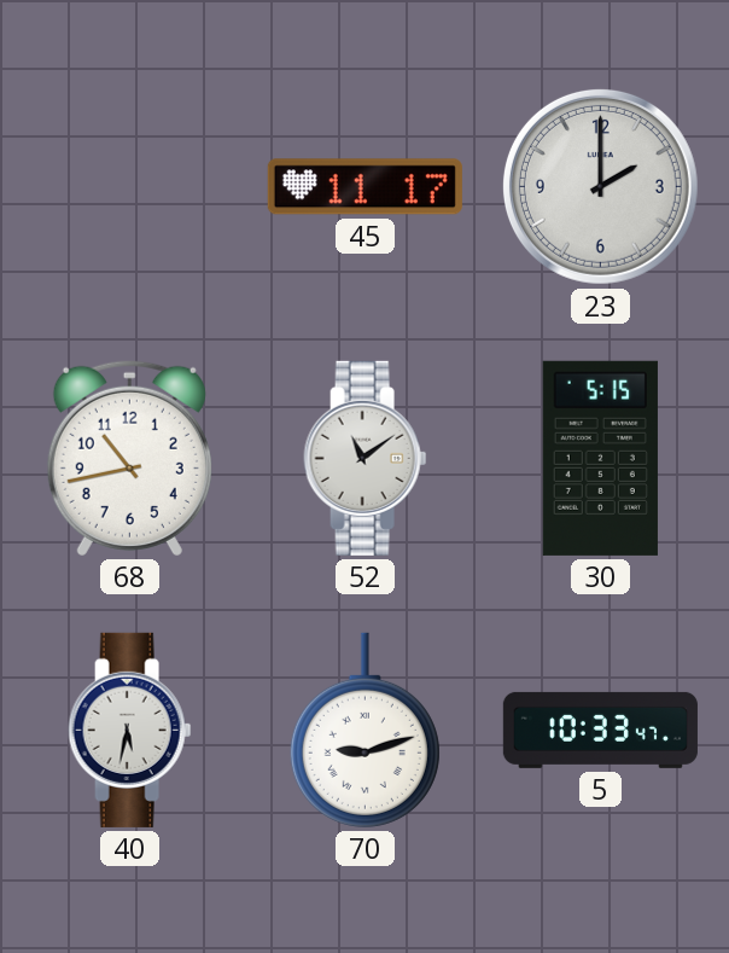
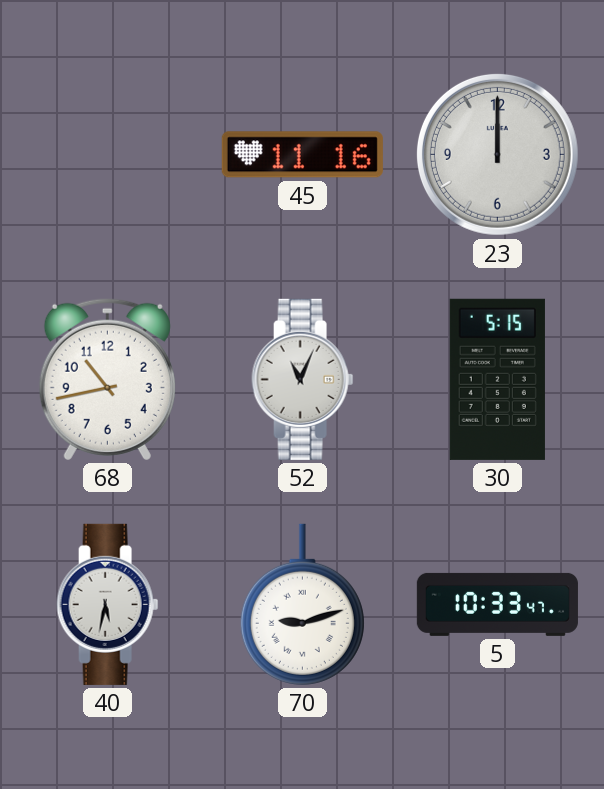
45: 11:17 -> 11:16
23: 2:00 -> 12:00
52: 11:09 -> 11:04
